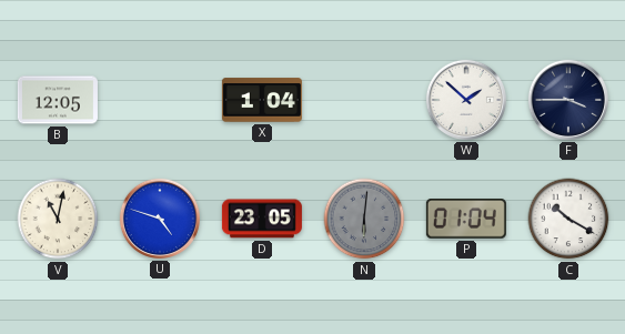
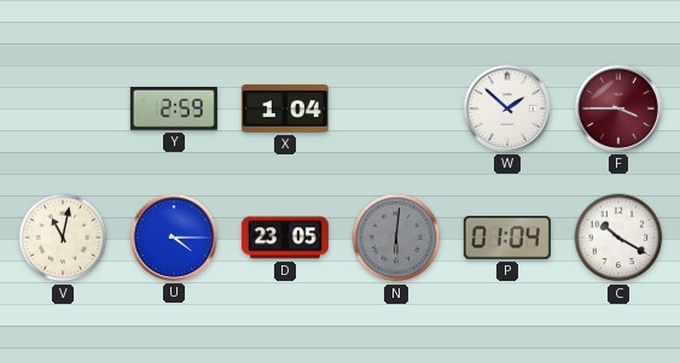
B: 12:05 -> none
Y: none -> 2:59
F dial: navy -> burgundy
U: 4:48 -> 4:15
